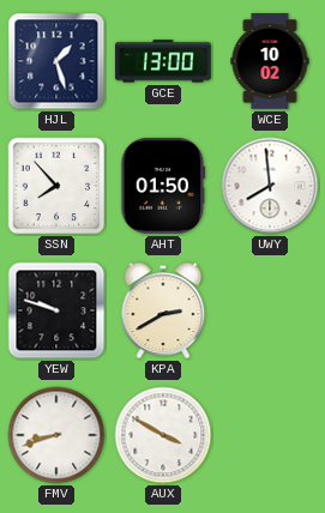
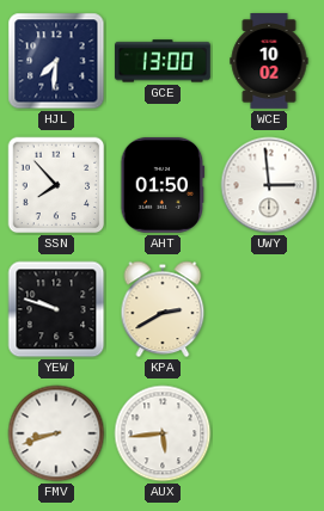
HJL: 1:27 -> 7:31
UWY: 7:59 -> 2:59
AUX: 3:50 -> 5:44
